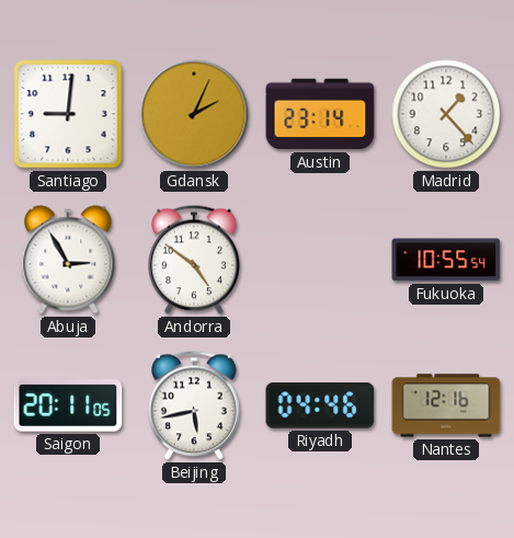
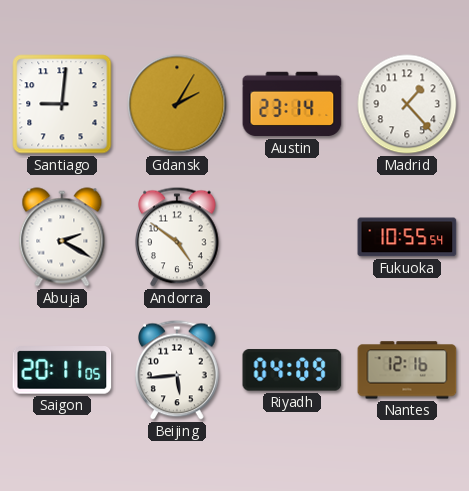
Gdansk: 2:04 -> 2:05
Abuja: 2:55 -> 2:20
Beijing: 5:43 -> 5:44
Riyadh: 04:46 -> 04:09
